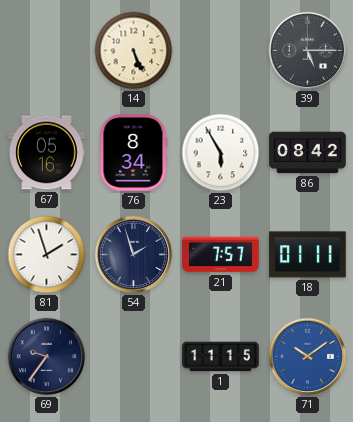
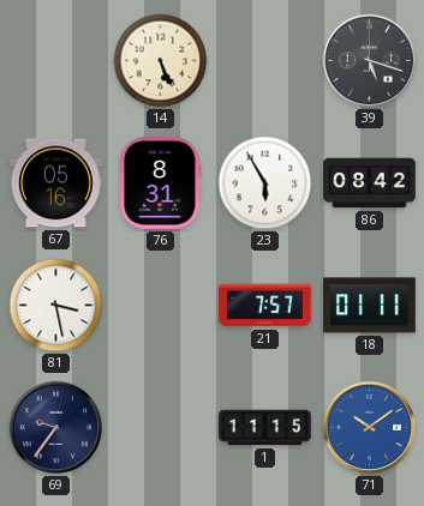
39: 5:15 -> 5:18
76: 8:34 -> 8:31
81: 1:57 -> 3:28
54: 1:57 -> none
